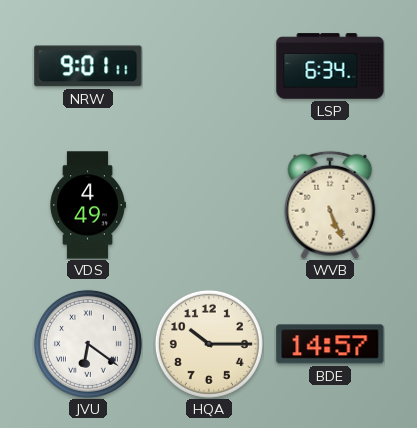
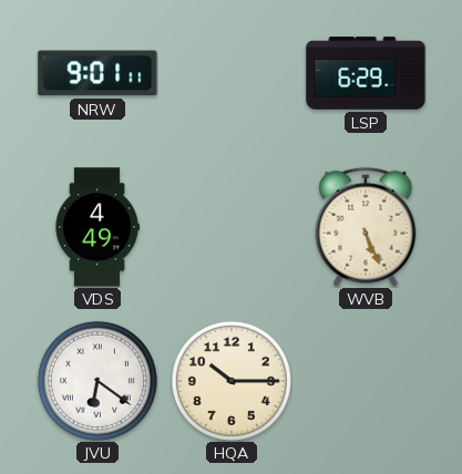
LSP: 6:34 -> 6:29
BDE: 14:57 -> none
